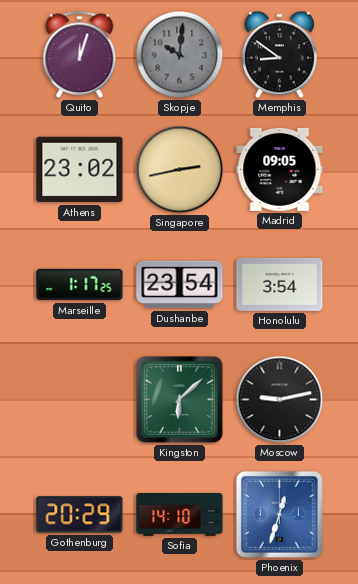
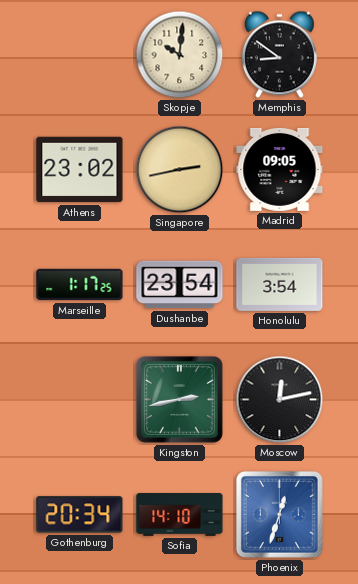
Quito: 12:03 -> none
Skopje dial: grey -> cream
Kingston: 6:08 -> 2:43
Moscow: 9:13 -> 12:13
Gothenburg: 20:29 -> 20:34
